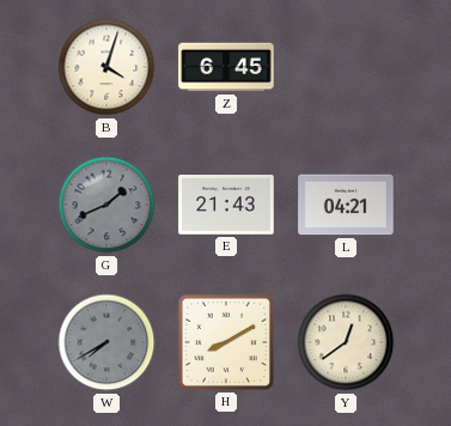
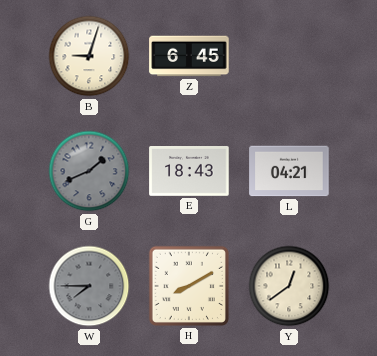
B: 4:03 -> 9:03
E: 21:43 -> 18:43
W: 7:40 -> 7:45
